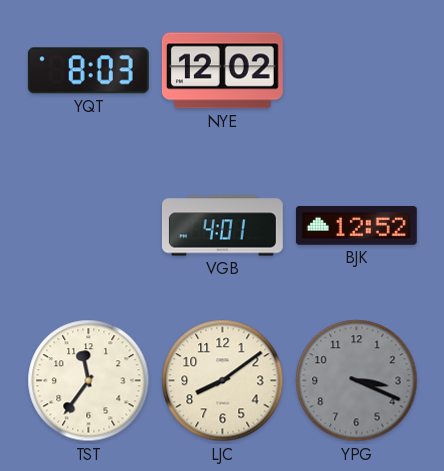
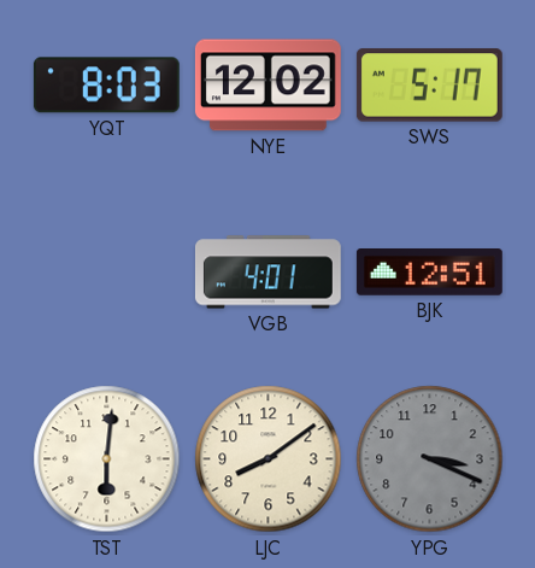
SWS: none -> 5:17
BJK: 12:52 -> 12:51
TST: 11:36 -> 6:01
